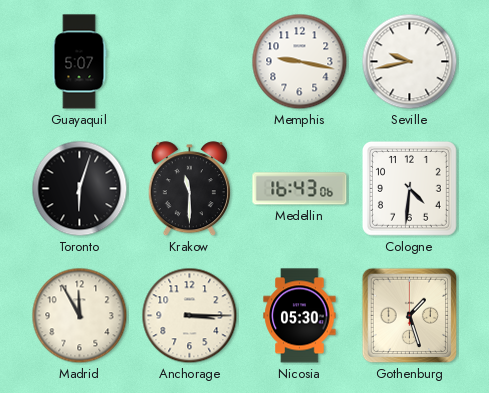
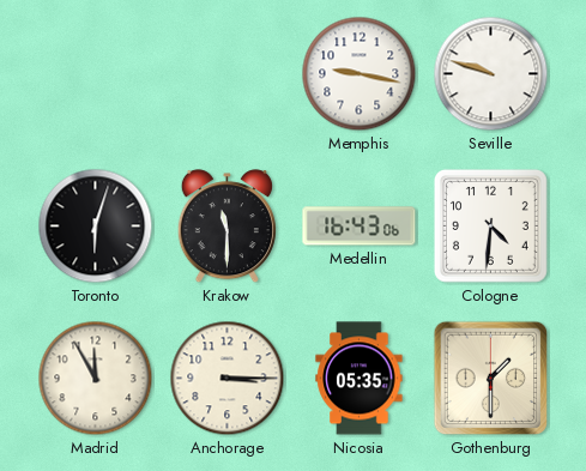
Guayaquil: 5:07 -> none
Seville: 9:43 -> 9:48
Nicosia: 05:30 -> 05:35
Gothenburg: 1:27 -> 1:30
